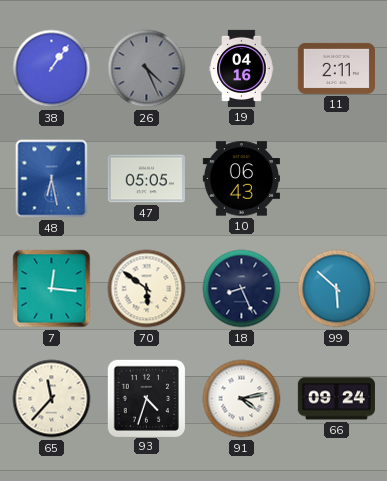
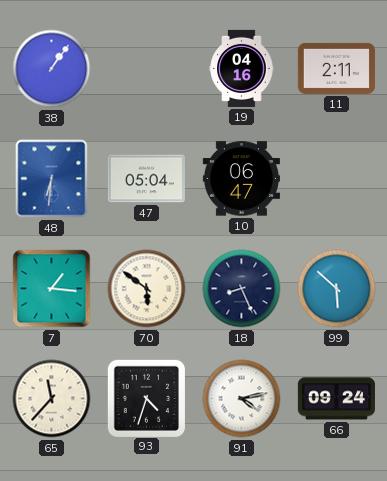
26: 4:26 -> none
48: 6:28 -> 6:31
47: 05:05 -> 05:04
10: 06:43 -> 06:47
7: 12:16 -> 1:16
